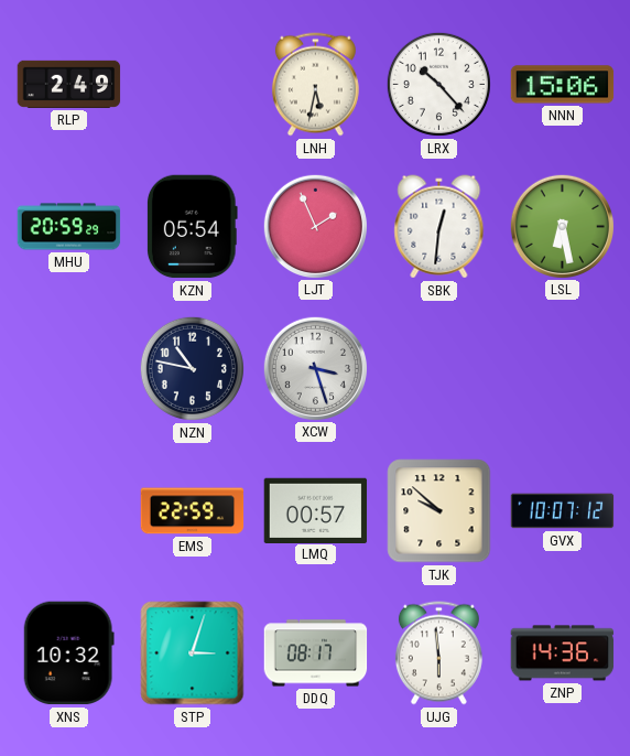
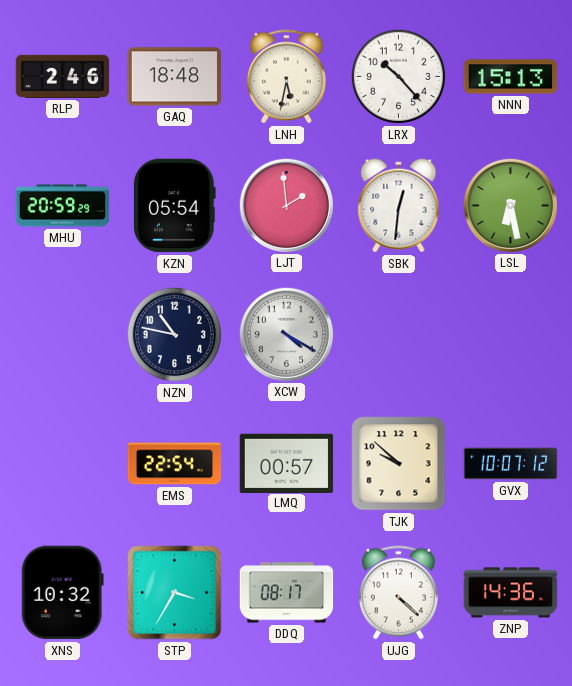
RLP: 2:49 -> 2:46
GAQ: none -> 18:48
NNN: 15:06 -> 15:13
LJT: 1:56 -> 1:59
XCW: 3:27 -> 4:20
EMS: 22:59 -> 22:54
STP: 3:03 -> 3:35
UJG: 5:59 -> 4:22
